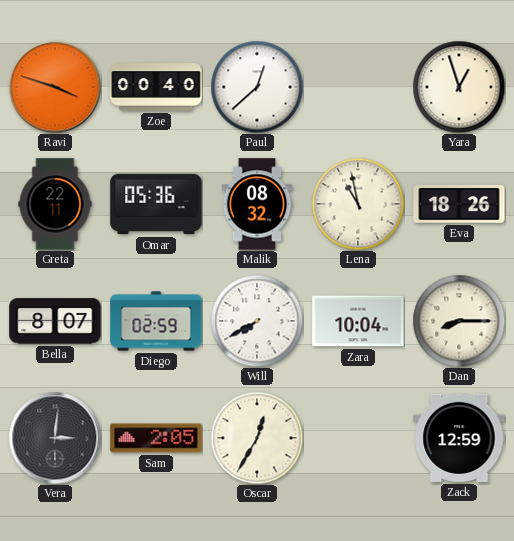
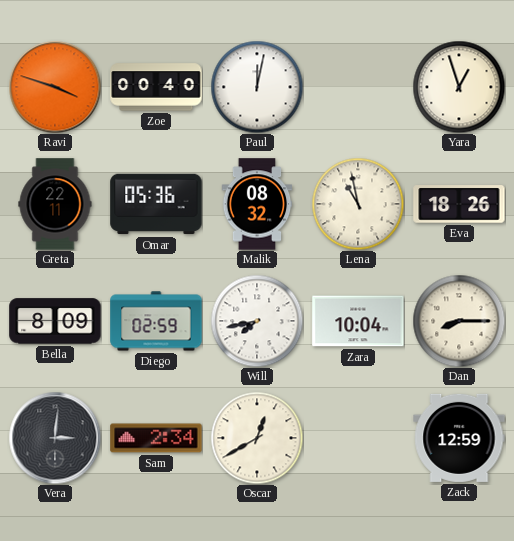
Paul: 12:38 -> 12:02
Bella: 8:07 -> 8:09
Will: 7:40 -> 7:43
Sam: 2:05 -> 2:34
Oscar: 12:35 -> 12:40
